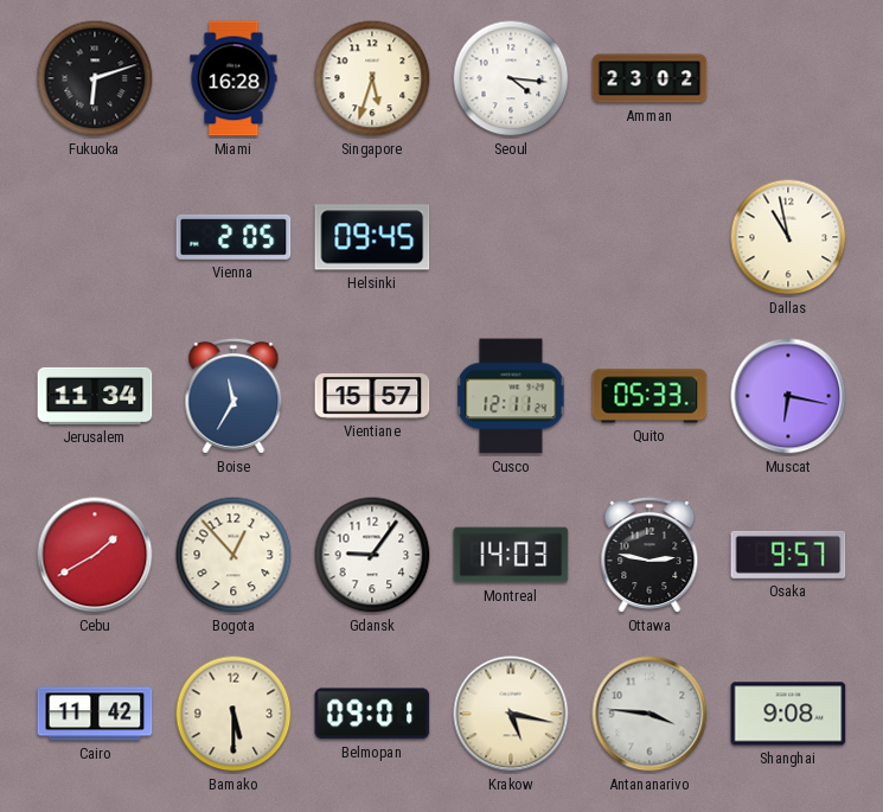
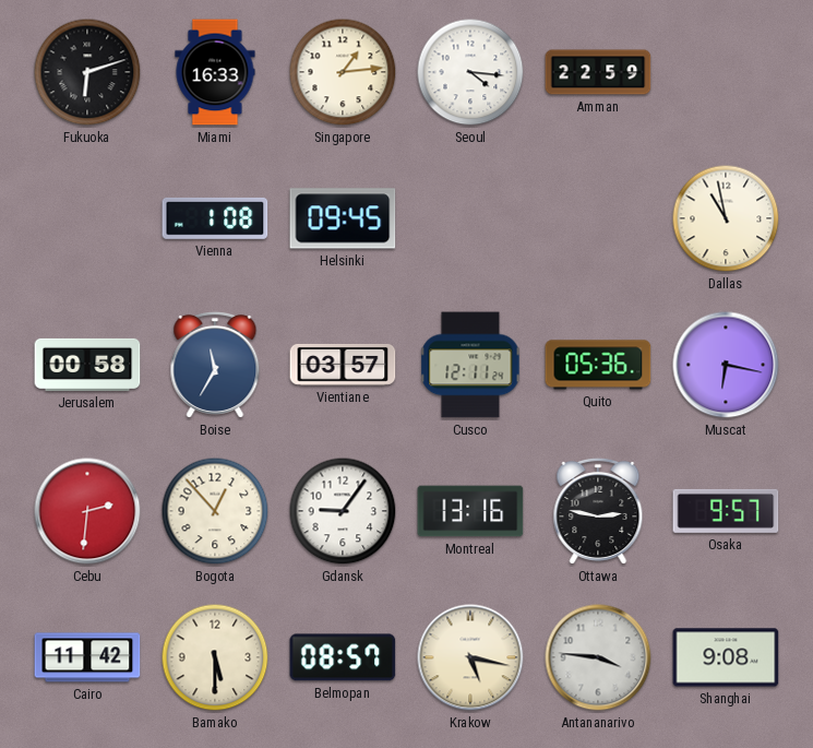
Miami: 16:28 -> 16:33
Singapore: 5:33 -> 1:14
Amman: 23:02 -> 22:59
Vienna: 2:05 -> 1:08
Jerusalem: 11:34 -> 00:58
Vientiane: 15:57 -> 03:57
Quito: 05:33 -> 05:36
Cebu: 1:40 -> 2:31
Montreal: 14:03 -> 13:16
Belmopan: 09:01 -> 08:57
